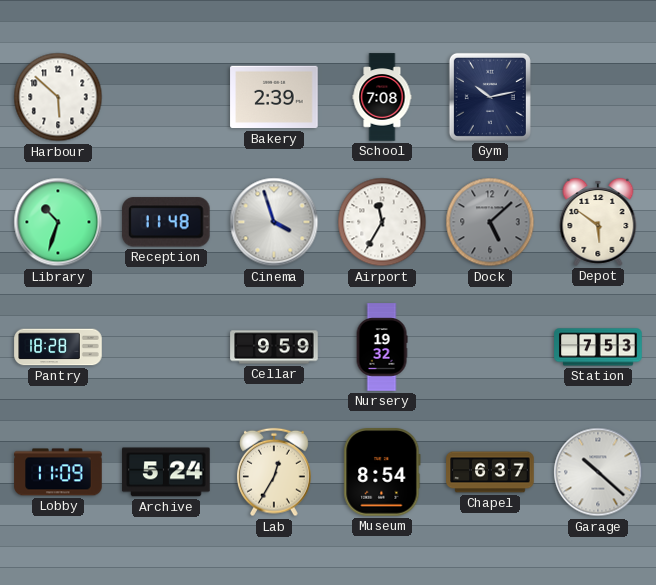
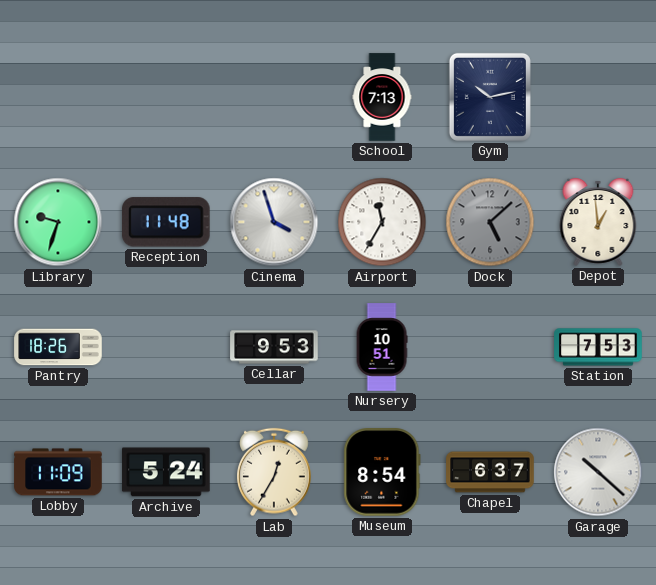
Harbour: 5:52 -> none
Bakery: 2:39 -> none
School: 7:08 -> 7:13
Library: 10:33 -> 9:33
Depot: 5:51 -> 12:59
Pantry: 18:28 -> 18:26
Cellar: 9:59 -> 9:53
Nursery: 19:32 -> 10:51
